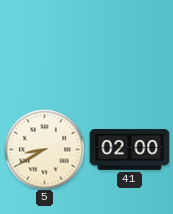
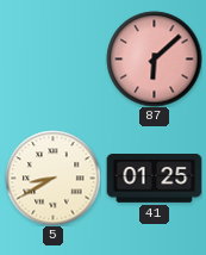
87: none -> 6:08
41: 02:00 -> 01:25
